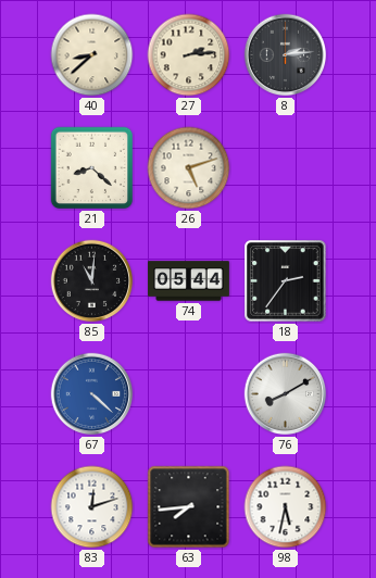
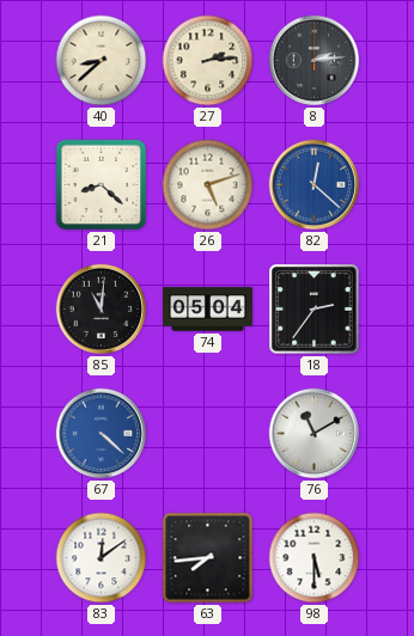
82: none -> 12:22
74: 05:44 -> 05:04
76: 8:10 -> 11:10
83: 12:12 -> 12:09
98: 5:32 -> 5:30
